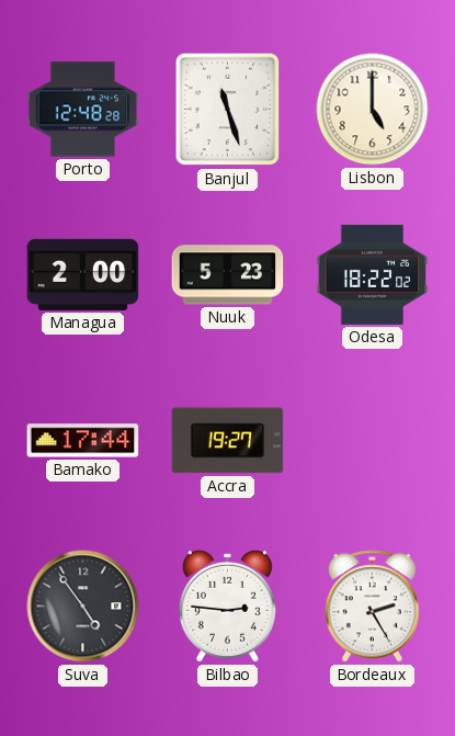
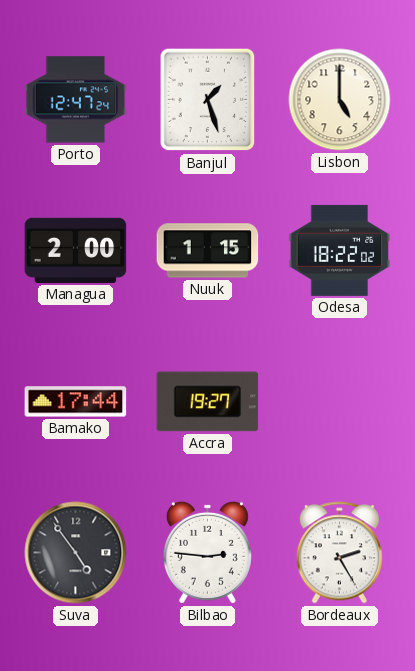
Porto: 12:48 -> 12:47
Banjul: 11:27 -> 1:27
Nuuk: 5:23 -> 1:15
